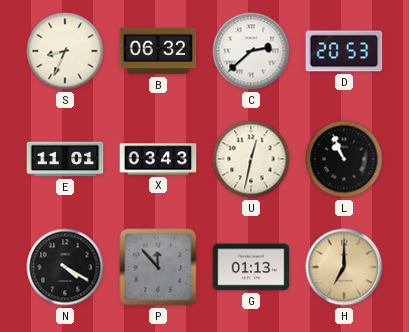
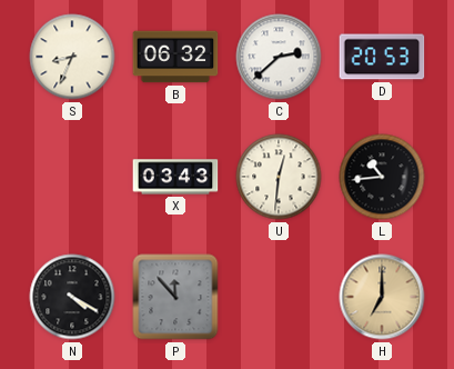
E: 11:01 -> none
U: 12:32 -> 12:31
L: 10:56 -> 10:44
G: 01:13 -> none
